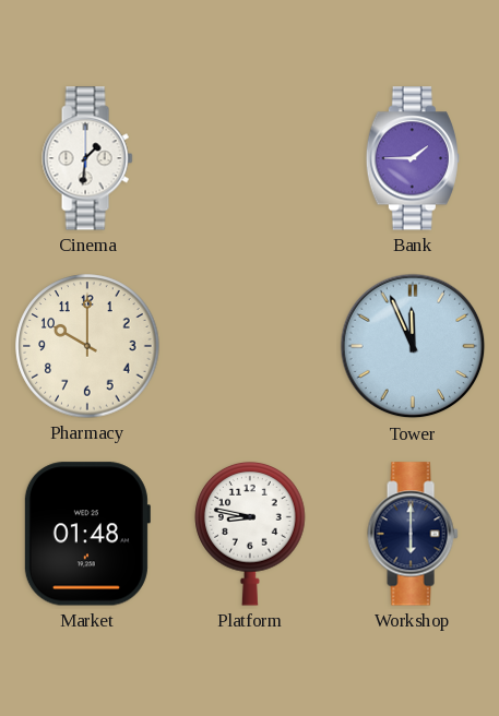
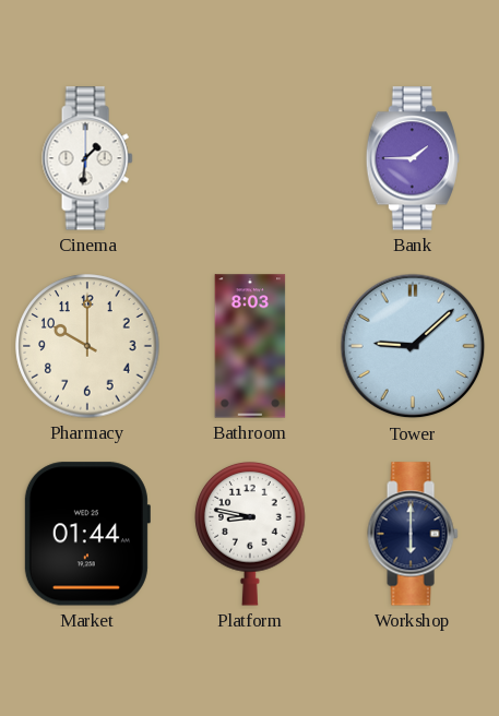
Bathroom: none -> 8:03
Tower: 11:56 -> 9:08
Market: 01:48 -> 01:44
